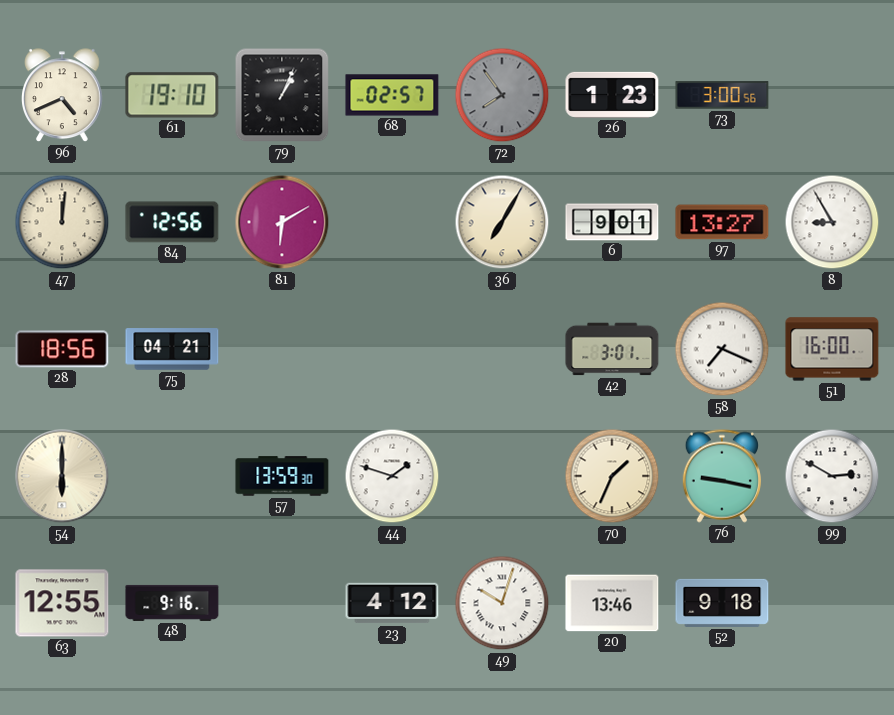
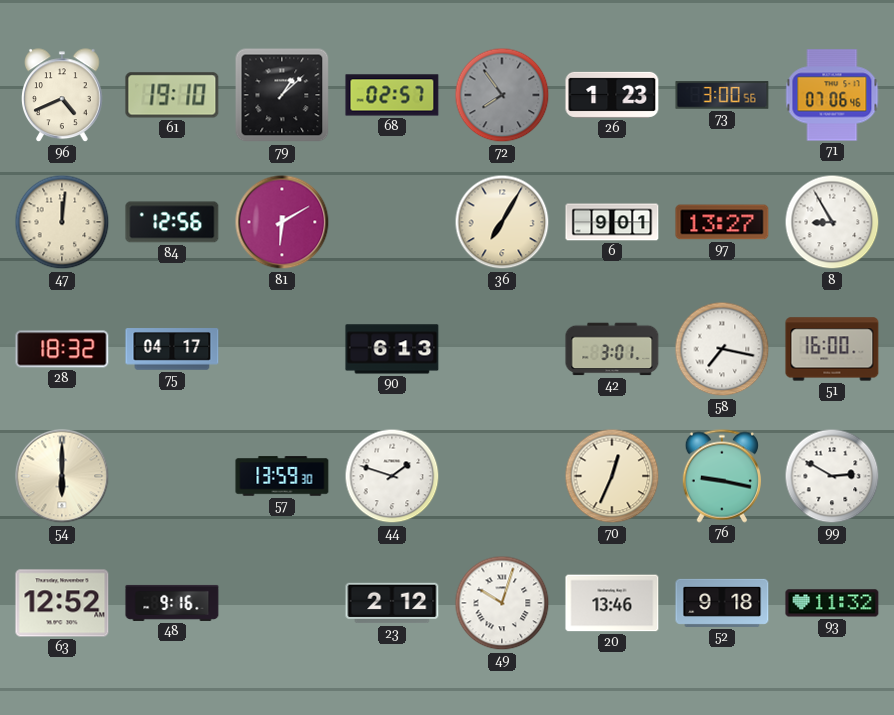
79: 1:04 -> 1:08
71: none -> 07:06
28: 18:56 -> 18:32
75: 04:21 -> 04:17
90: none -> 6:13
58: 7:19 -> 7:17
70: 1:34 -> 12:34
63: 12:55 -> 12:52
23: 4:12 -> 2:12
93: none -> 11:32
